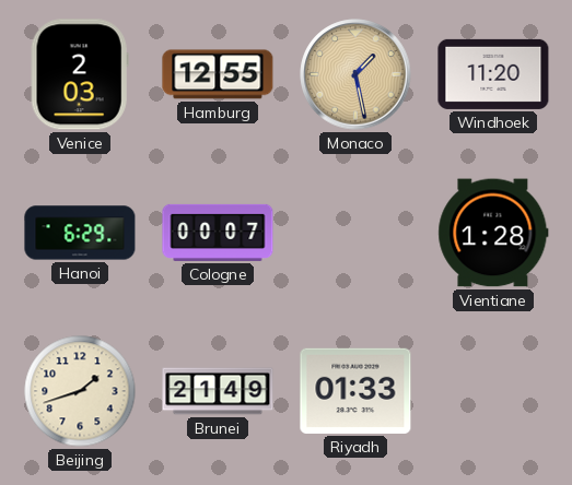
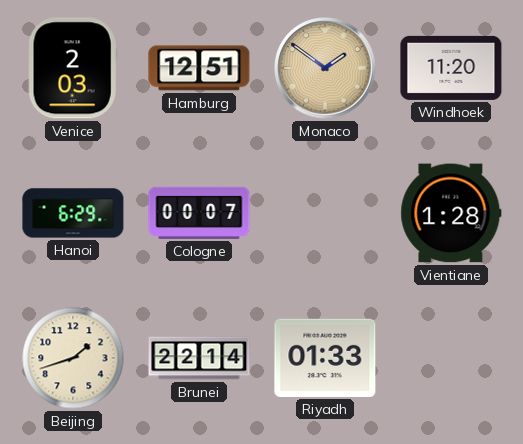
Hamburg: 12:55 -> 12:51
Monaco: 1:28 -> 1:51
Brunei: 21:49 -> 22:14
